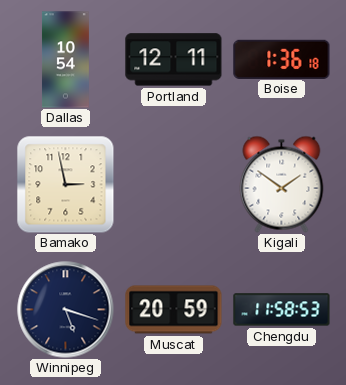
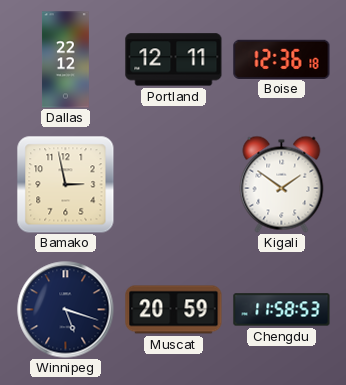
Dallas: 10:54 -> 22:12
Boise: 1:36 -> 12:36
